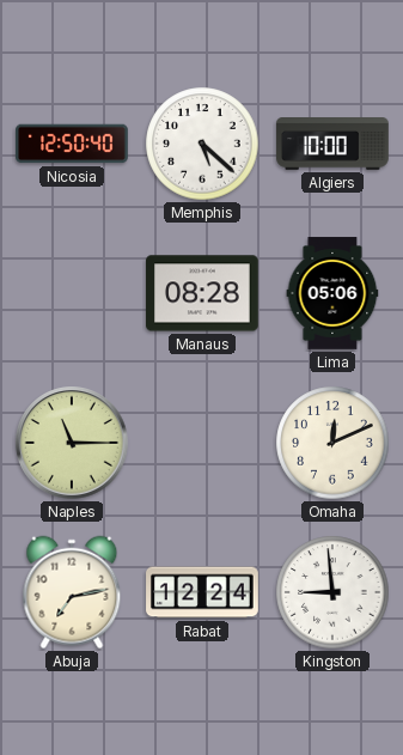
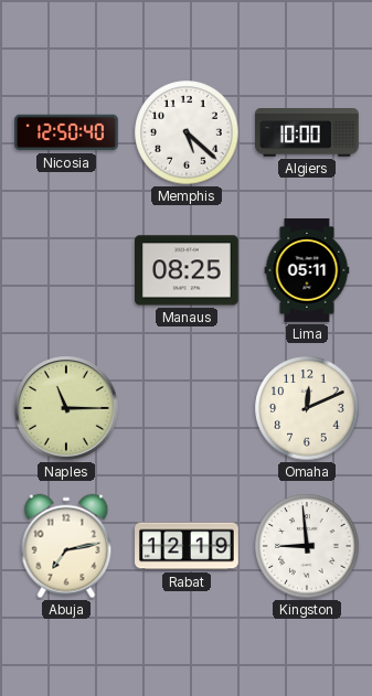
Manaus: 08:28 -> 08:25
Lima: 05:06 -> 05:11
Rabat: 12:24 -> 12:19
